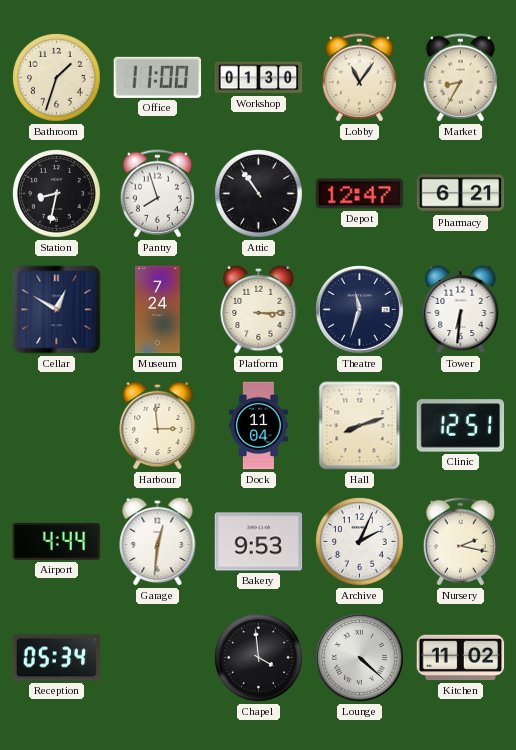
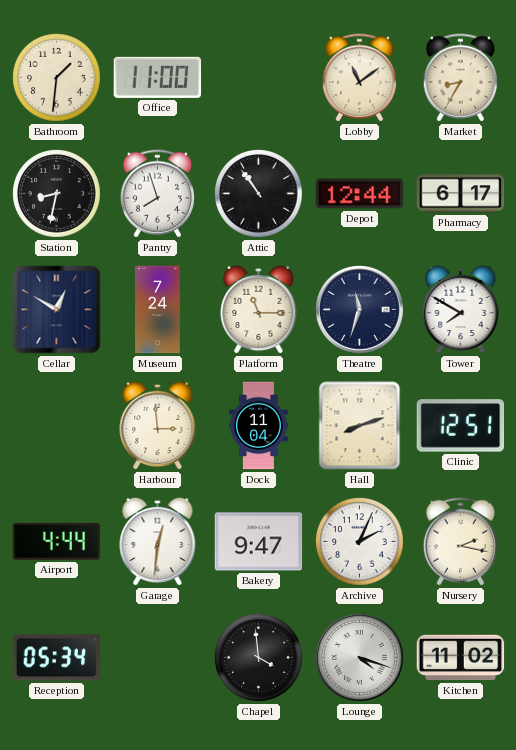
Bathroom: 1:33 -> 1:31
Workshop: 01:30 -> none
Lobby: 11:06 -> 11:09
Depot: 12:47 -> 12:44
Pharmacy: 6:21 -> 6:17
Platform: 3:15 -> 11:15
Tower: 6:31 -> 7:50
Bakery: 9:53 -> 9:47
Lounge: 4:22 -> 4:18
